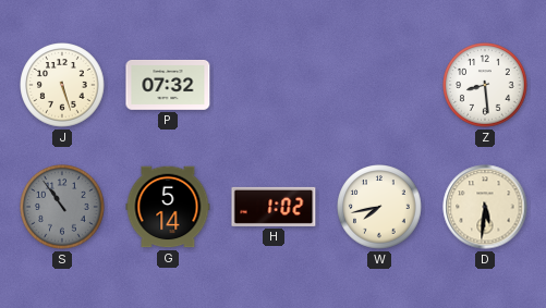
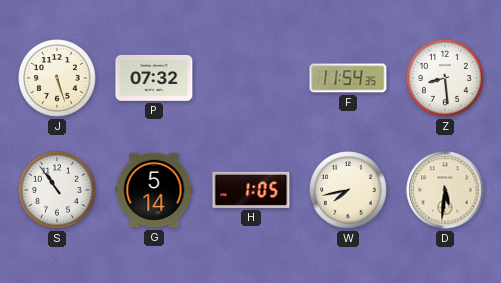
F: none -> 11:54
S dial: grey -> white
H: 1:02 -> 1:05
